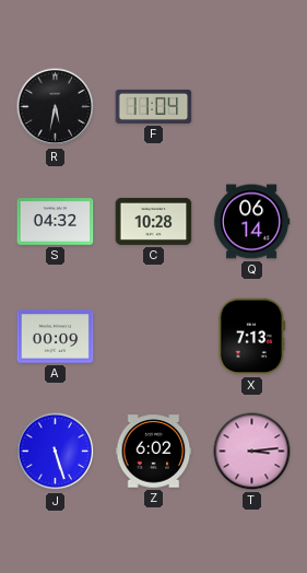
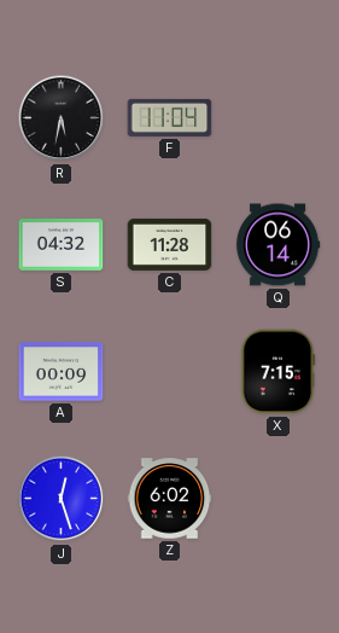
C: 10:28 -> 11:28
X: 7:13 -> 7:15
J: 5:27 -> 12:27
T: 3:14 -> none
